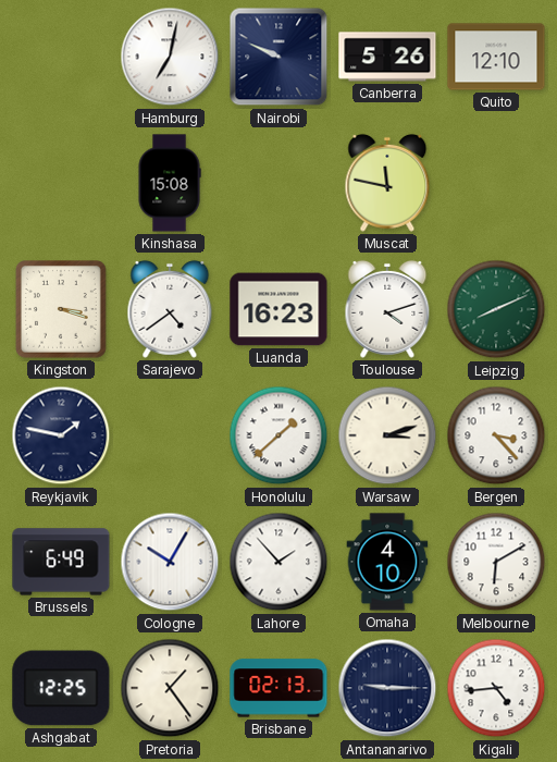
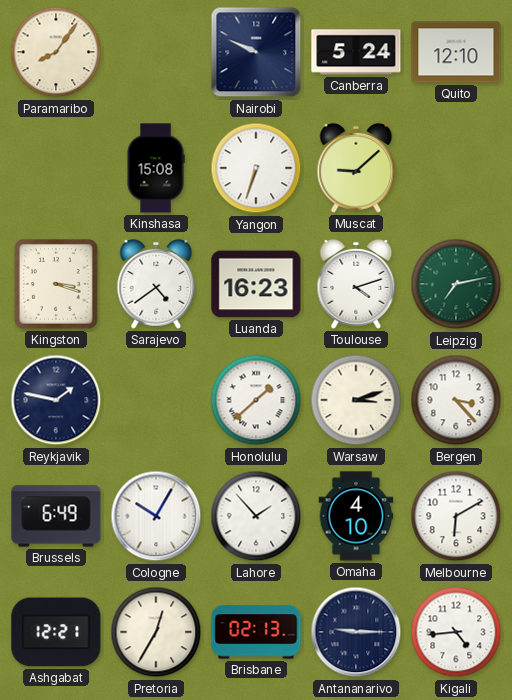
Paramaribo: none -> 8:06
Hamburg: 7:02 -> none
Canberra: 5:26 -> 5:24
Yangon: none -> 6:33
Muscat: 11:47 -> 9:08
Leipzig: 8:11 -> 7:13
Ashgabat: 12:25 -> 12:21
Pretoria: 1:24 -> 12:35
